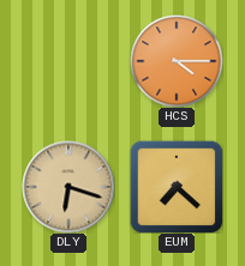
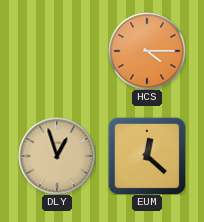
DLY: 6:18 -> 12:57
EUM: 7:22 -> 12:22
